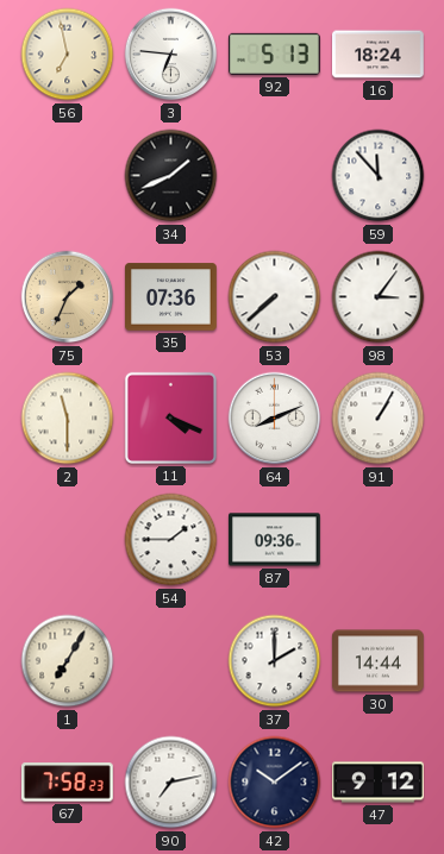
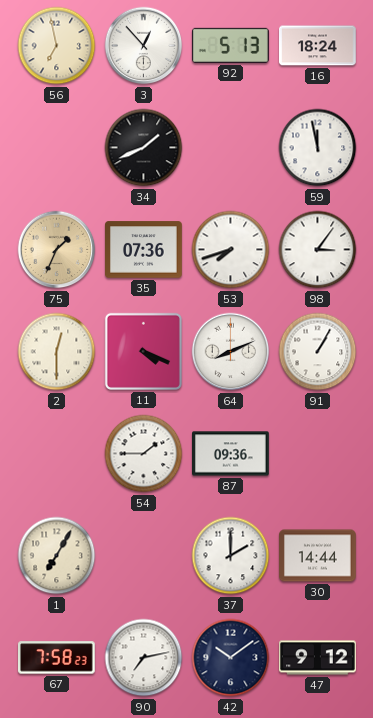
3: 6:46 -> 12:53
59: 11:53 -> 11:58
53: 7:38 -> 7:42
2: 11:30 -> 12:30
